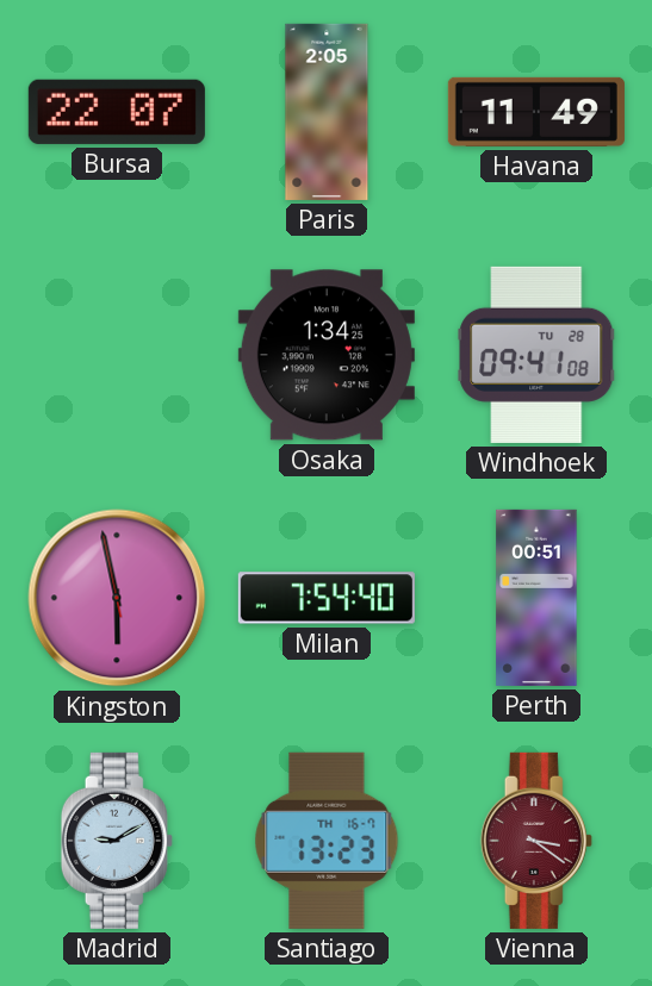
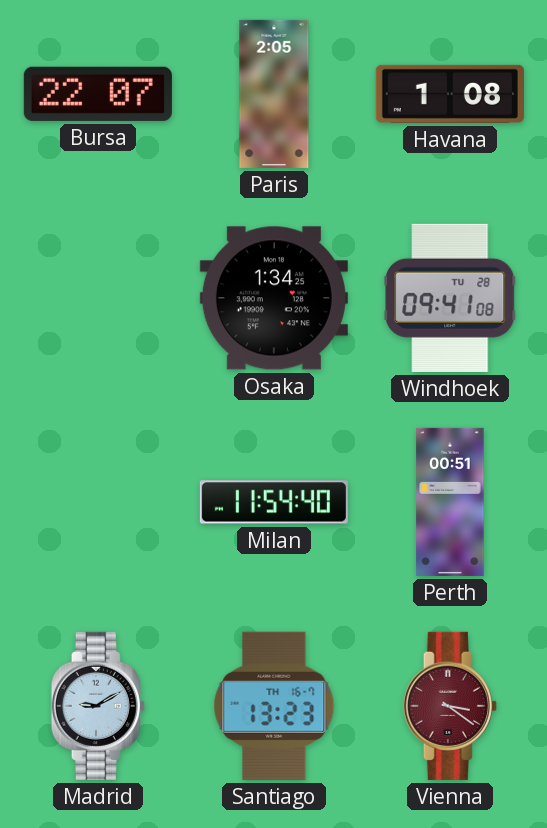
Havana: 11:49 -> 1:08
Kingston: 5:57 -> none
Milan: 7:54 -> 11:54
